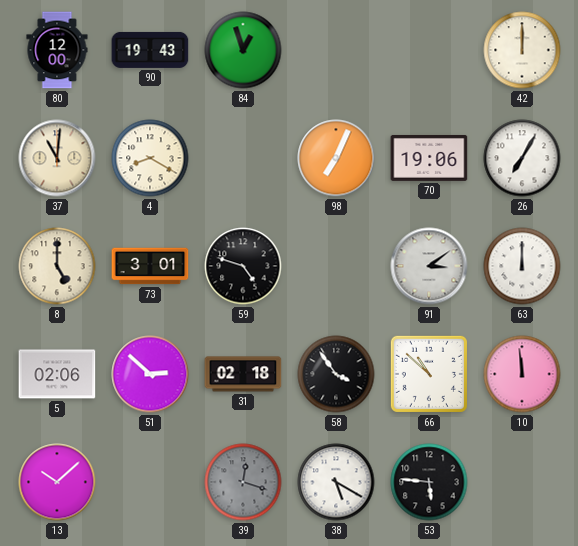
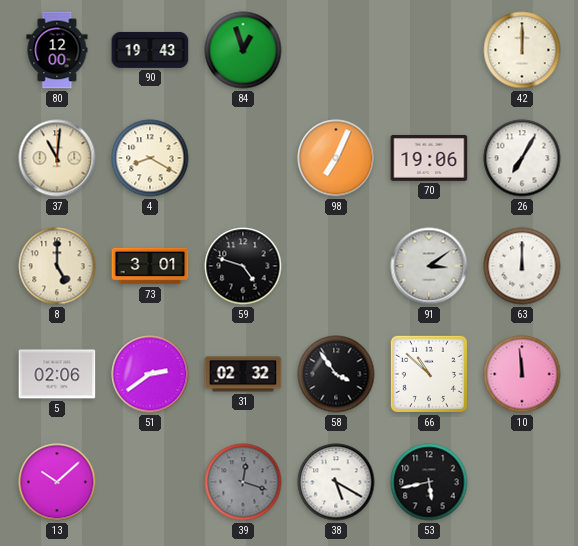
51: 2:52 -> 2:39
31: 02:18 -> 02:32
53: 5:46 -> 5:43
